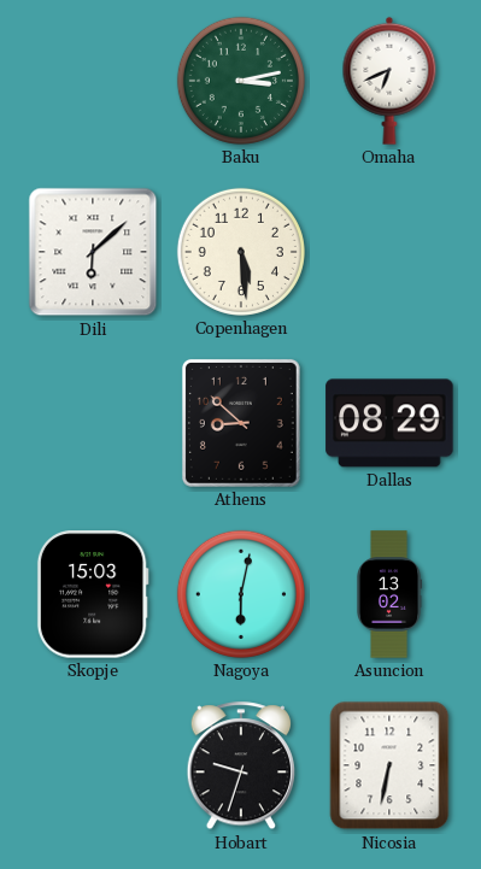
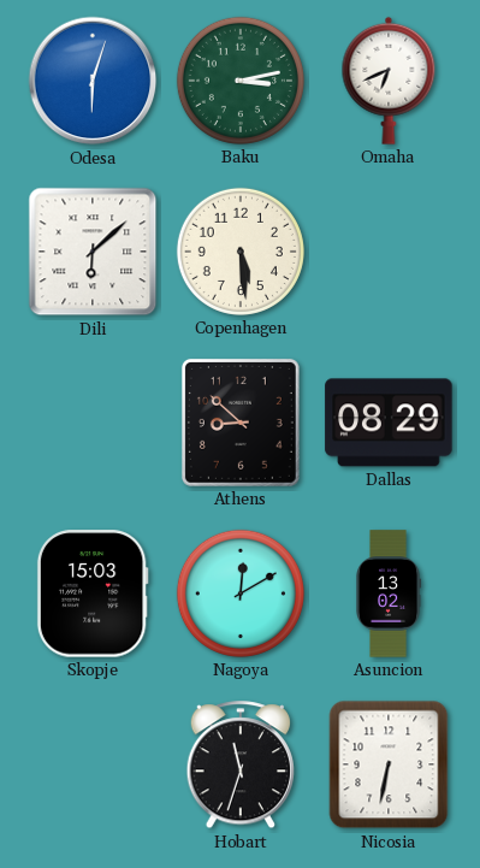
Odesa: none -> 6:03
Nagoya: 6:02 -> 12:10
Hobart: 9:33 -> 11:33
